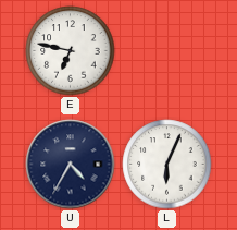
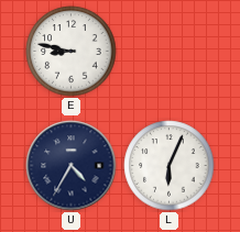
E: 6:47 -> 8:47
